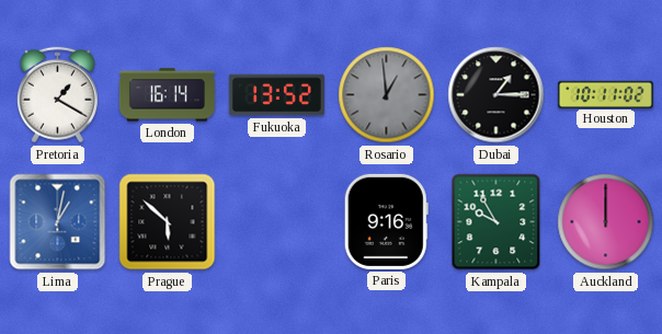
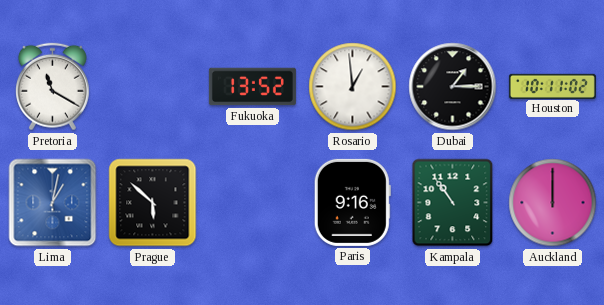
Pretoria: 1:20 -> 11:20
London: 16:14 -> none
Rosario dial: grey -> white
Kampala: 9:55 -> 10:54
